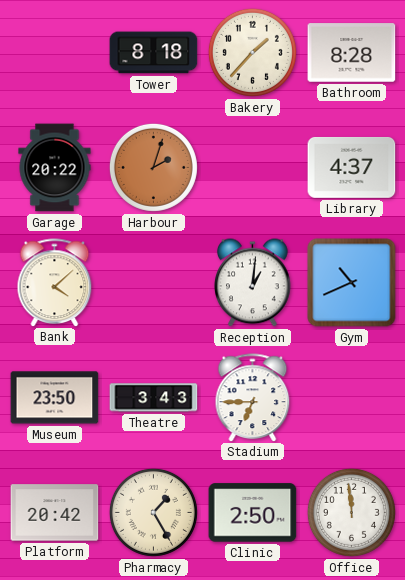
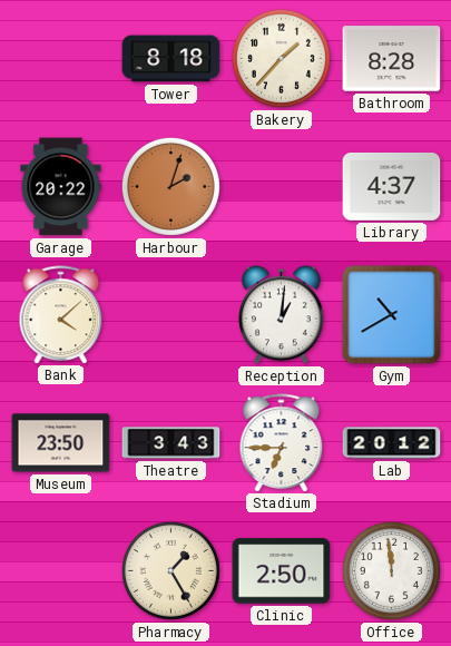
Gym: 10:41 -> 10:40
Lab: none -> 20:12
Platform: 20:42 -> none
